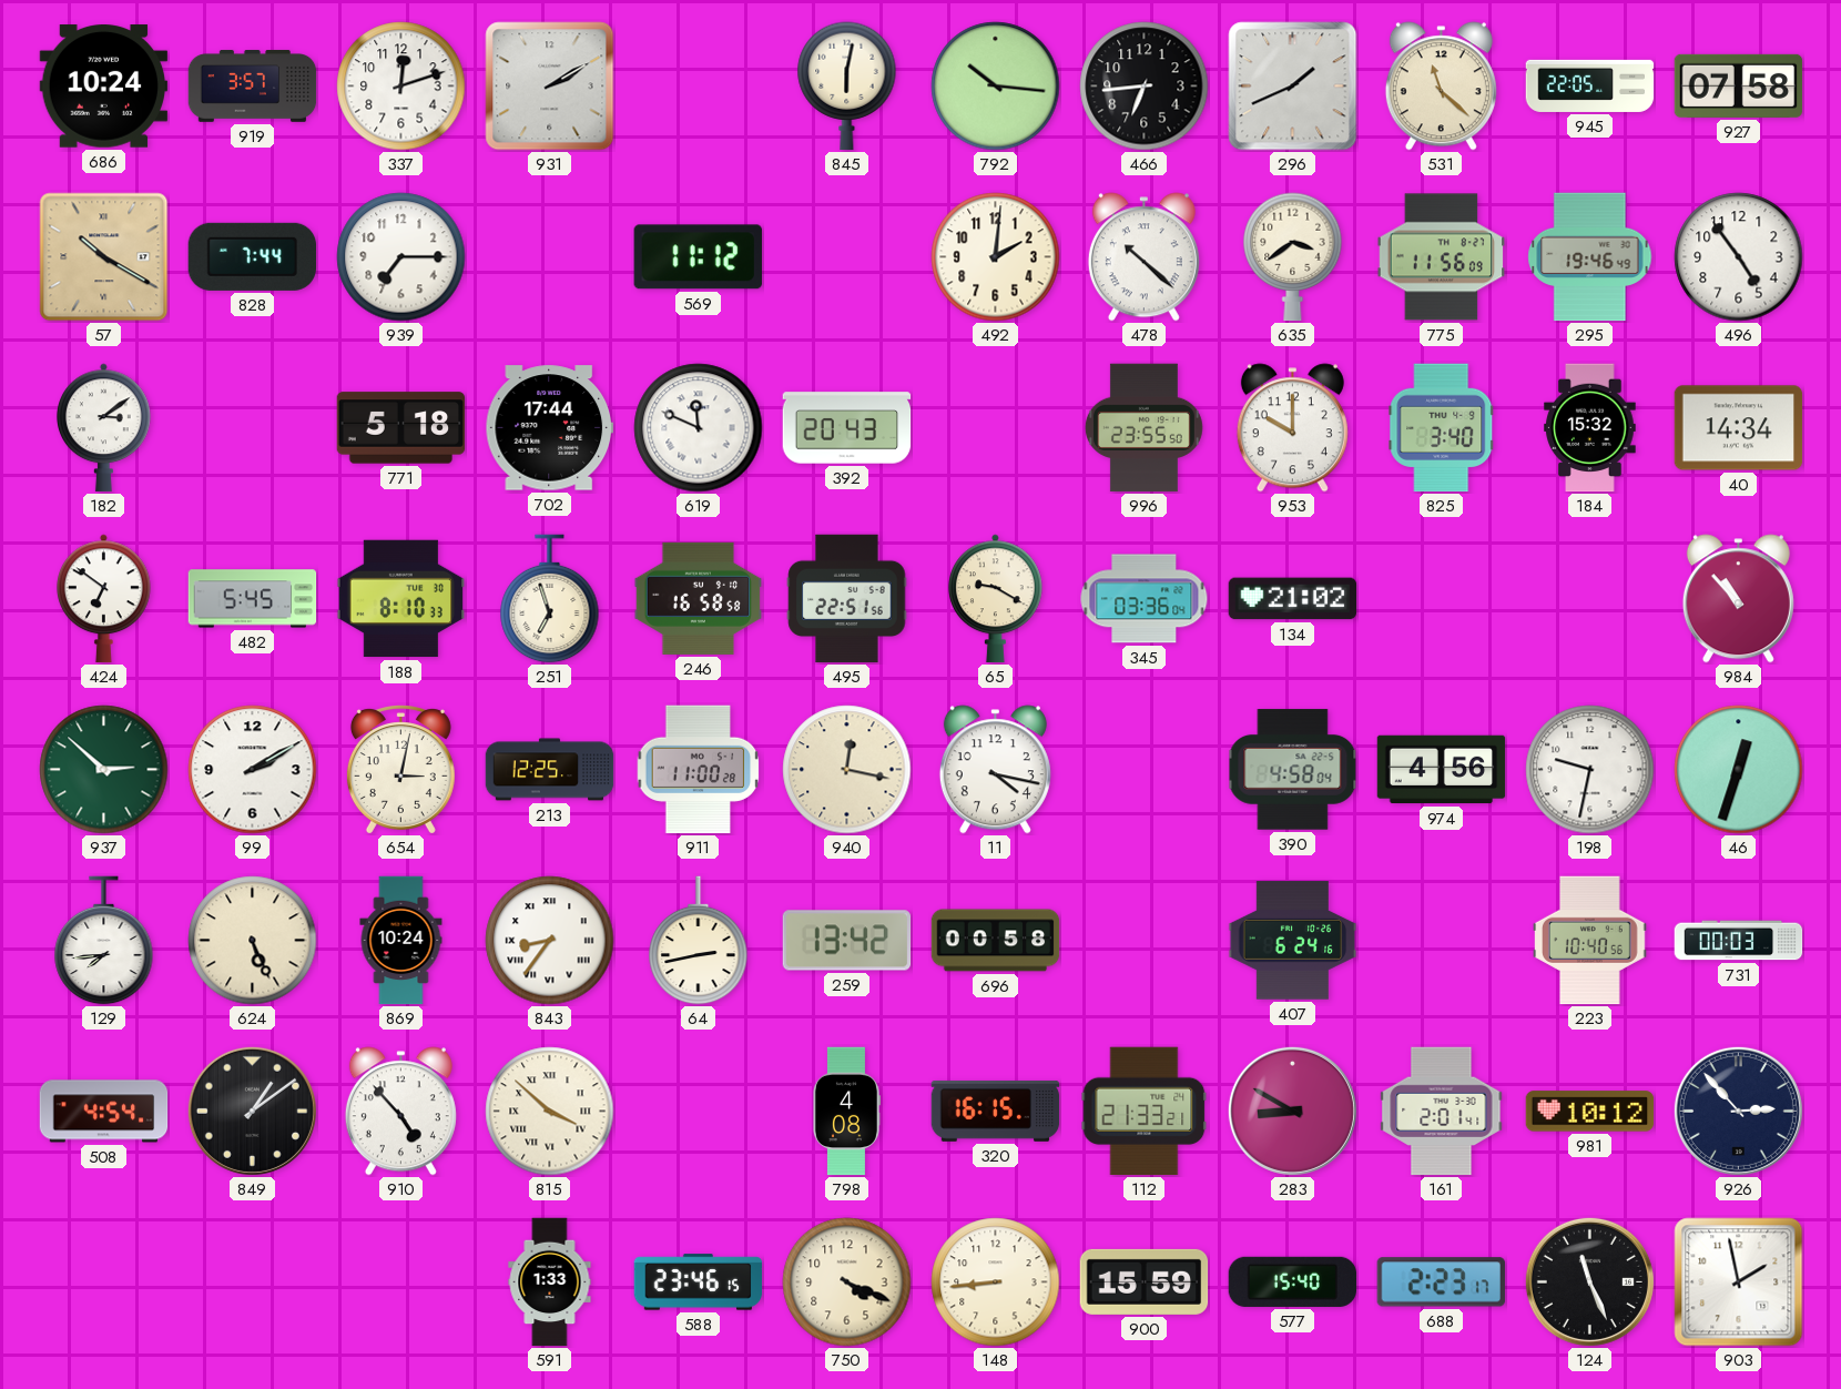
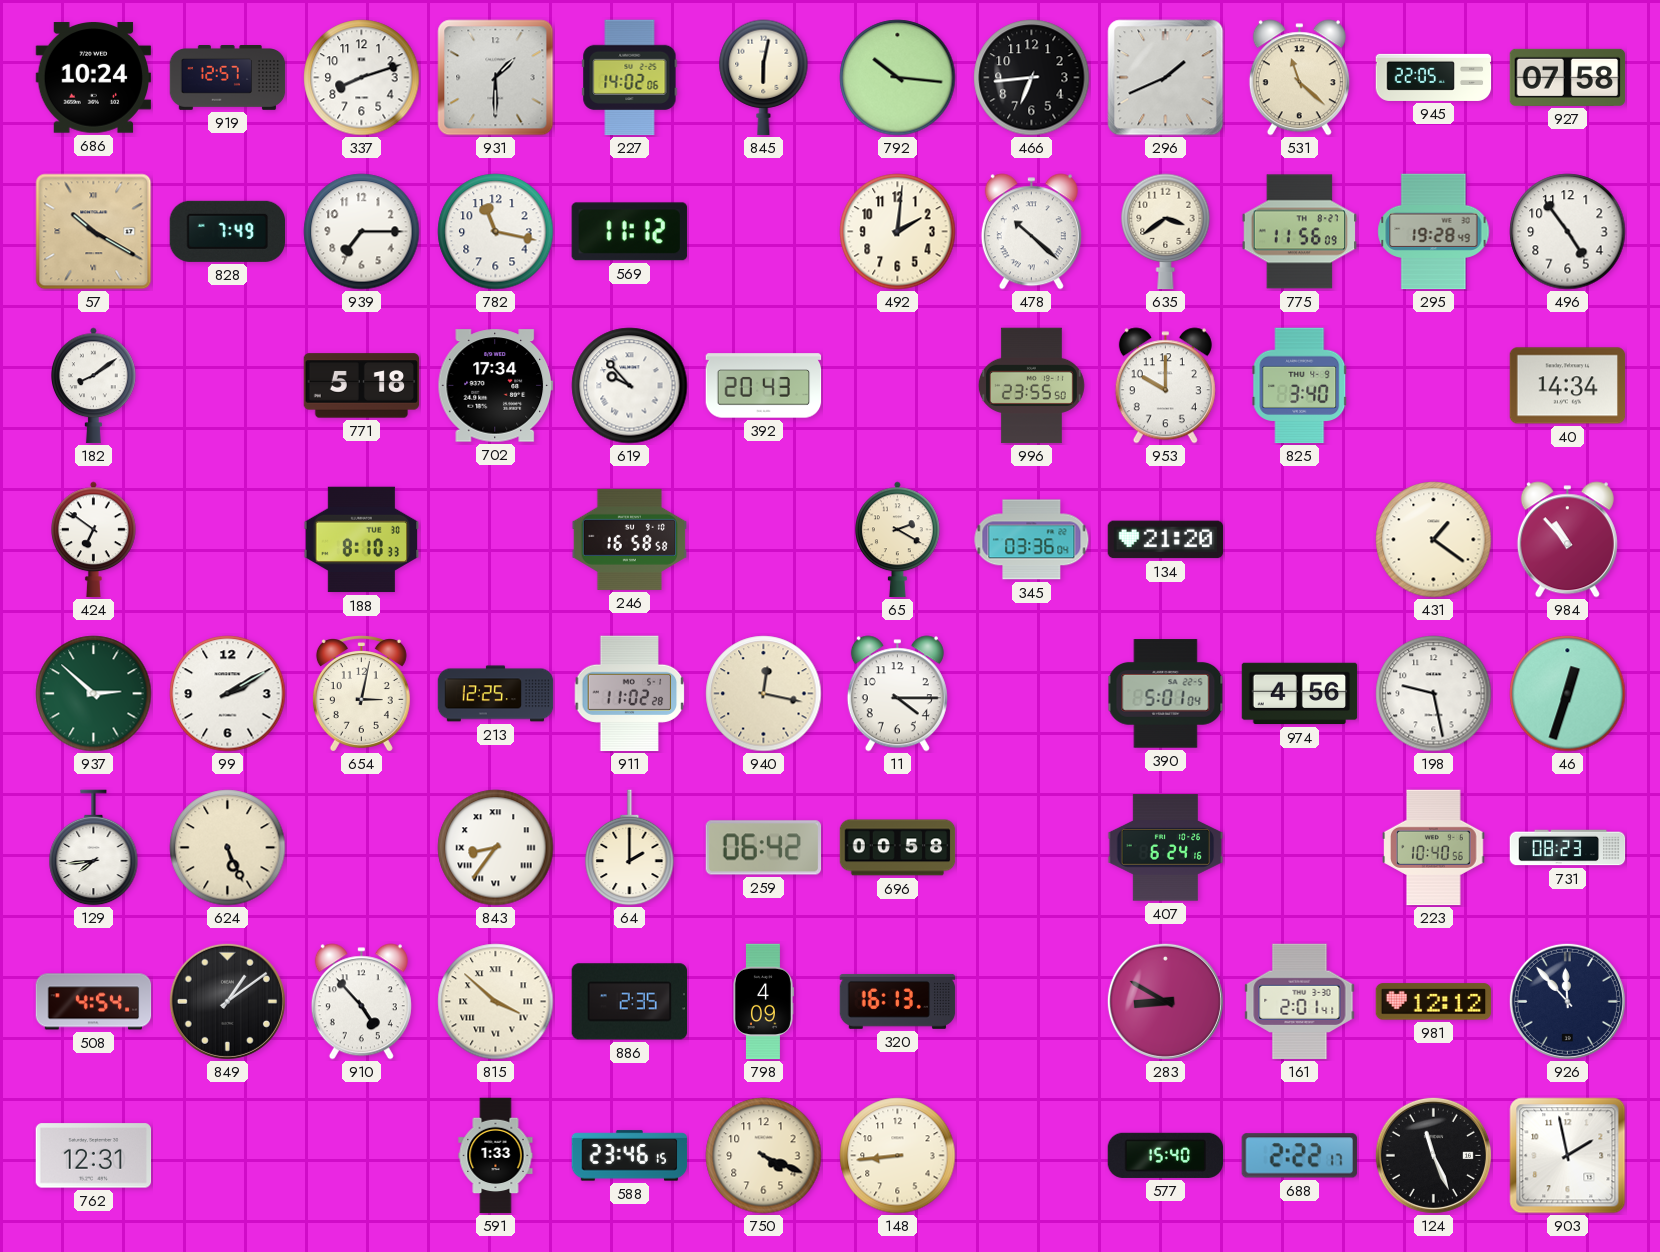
919: 3:57 -> 12:57
337: 12:12 -> 8:12
931: 2:10 -> 1:30
227: none -> 14:02
828: 7:44 -> 7:49
782: none -> 11:17
295: 19:46 -> 19:28
182: 3:09 -> 8:09
702: 17:44 -> 17:34
619: 11:49 -> 9:53
184: 15:32 -> none
482: 5:45 -> none
251: 6:57 -> none
495: 22:51 -> none
65: 9:20 -> 2:20
134: 21:02 -> 21:20
431: none -> 1:21
911: 11:00 -> 11:02
11: 4:17 -> 4:15
390: 4:58 -> 5:01
198: 9:32 -> 9:28
869: 10:24 -> none
64: 2:43 -> 2:00
259: 13:42 -> 06:42
731: 00:03 -> 08:23
886: none -> 2:35
798: 4:08 -> 4:09
320: 16:15 -> 16:13
112: 21:33 -> none
981: 10:12 -> 12:12
926: 2:53 -> 11:53
762: none -> 12:31
900: 15:59 -> none
688: 2:23 -> 2:22
